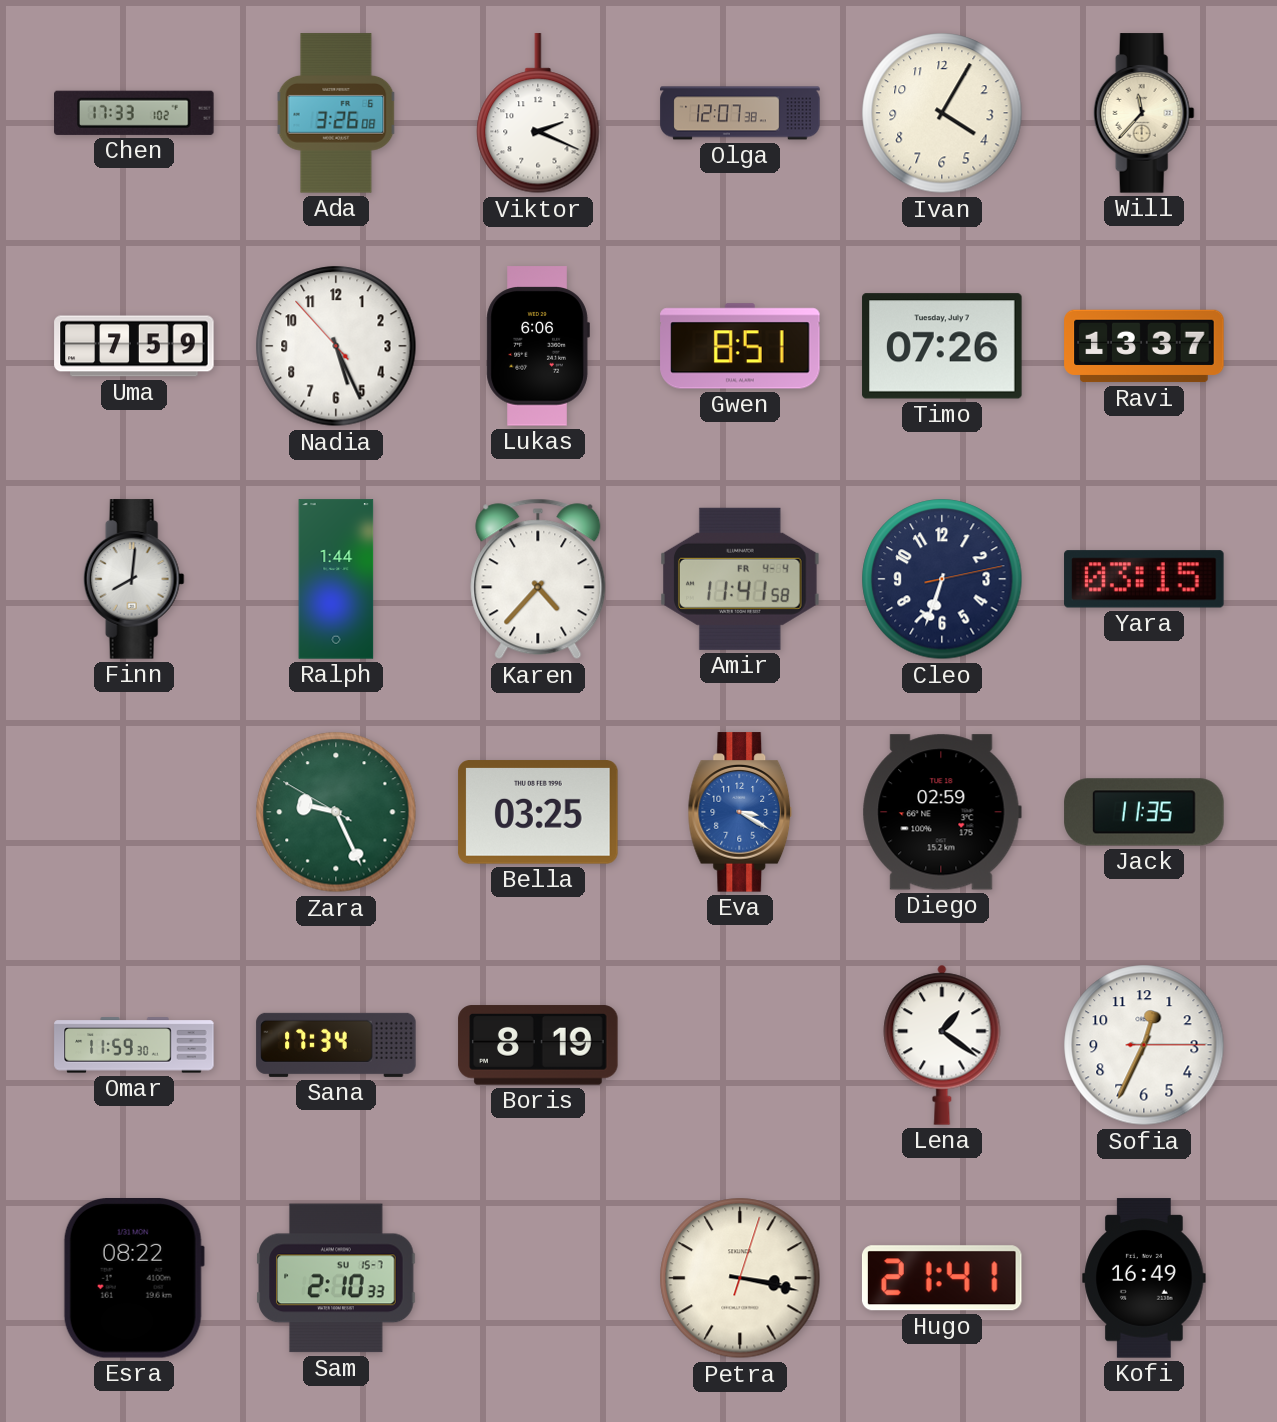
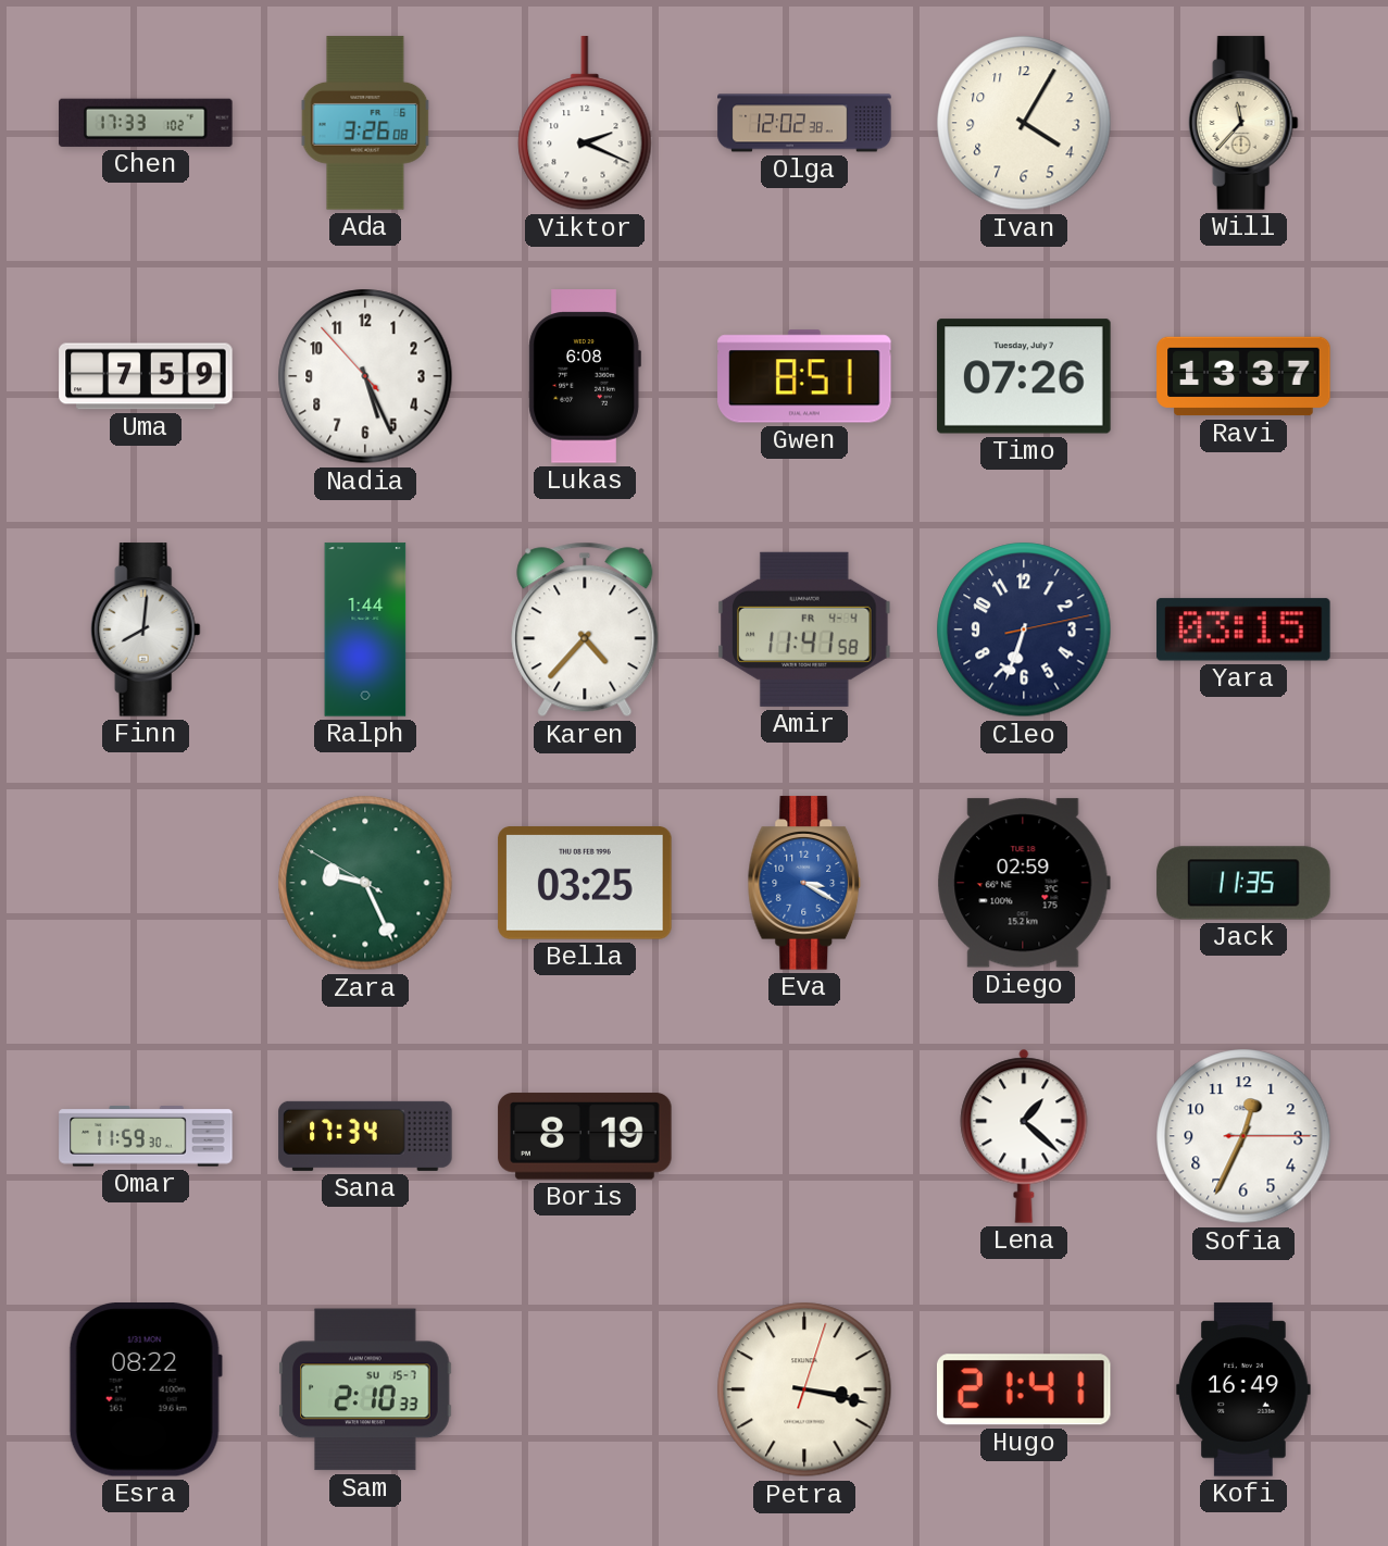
Olga: 12:07 -> 12:02
Lukas: 6:06 -> 6:08
Lena: 1:21 -> 1:22
